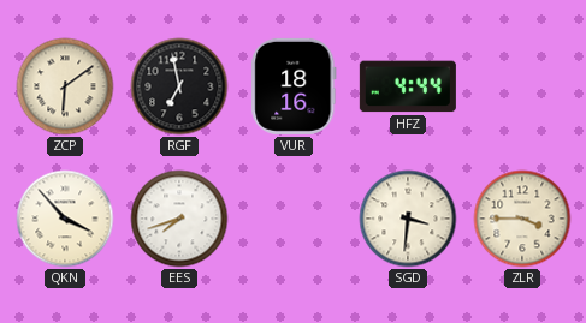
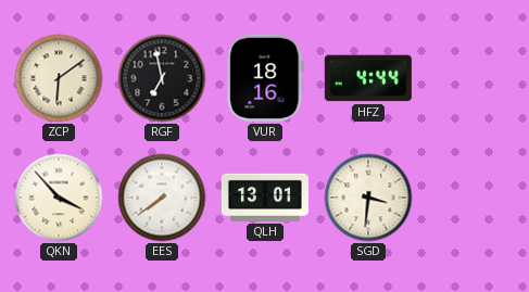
EES: 7:42 -> 7:39
QLH: none -> 13:01
ZLR: 3:45 -> none
